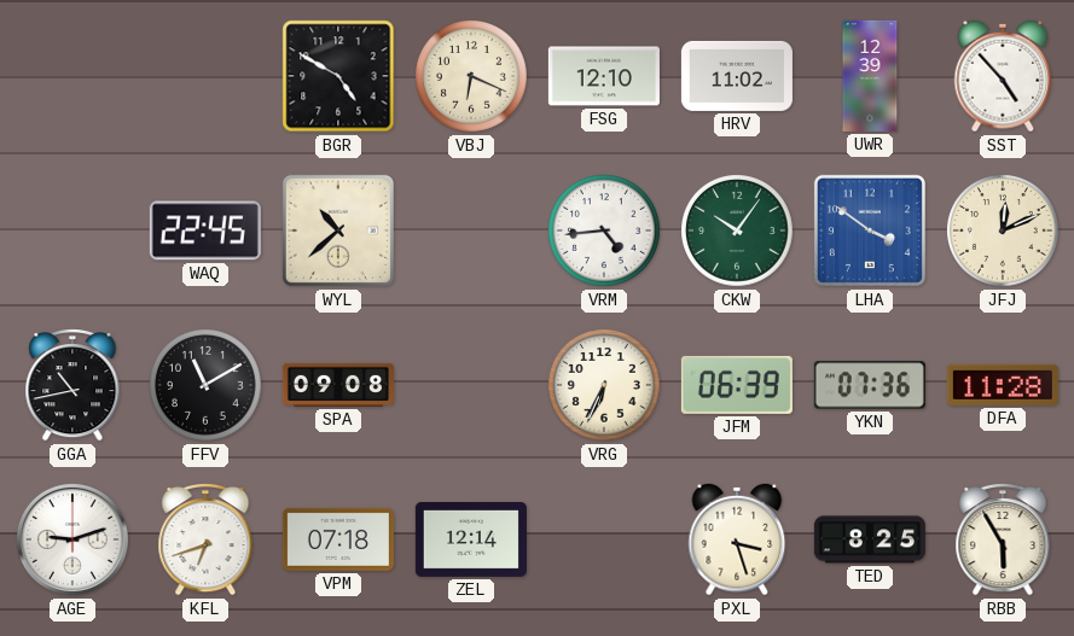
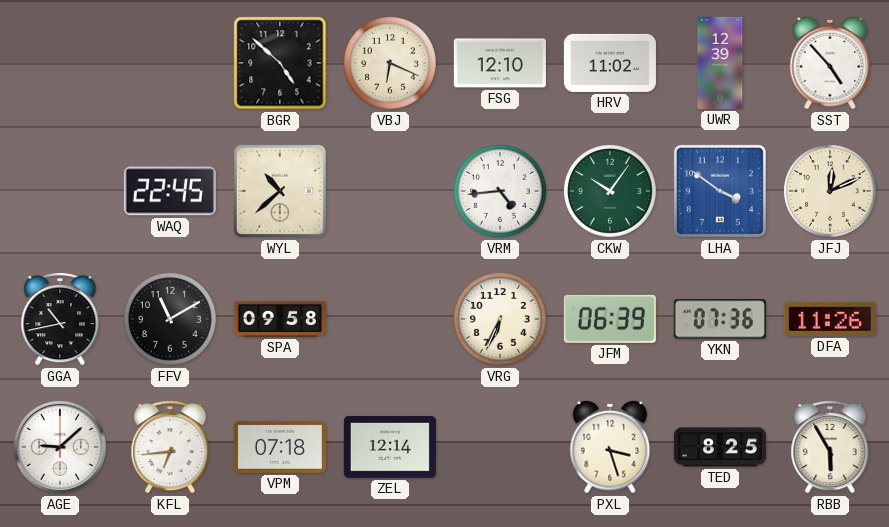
BGR: 4:50 -> 4:52
SPA: 09:08 -> 09:58
DFA: 11:28 -> 11:26
AGE: 9:12 -> 9:08
KFL: 6:42 -> 6:44
